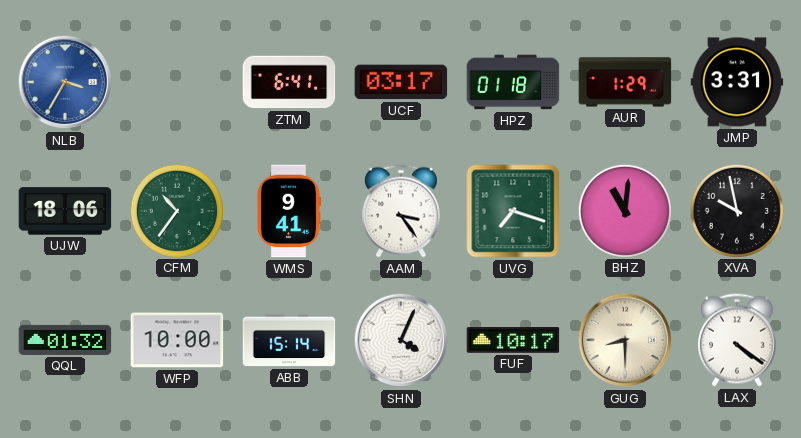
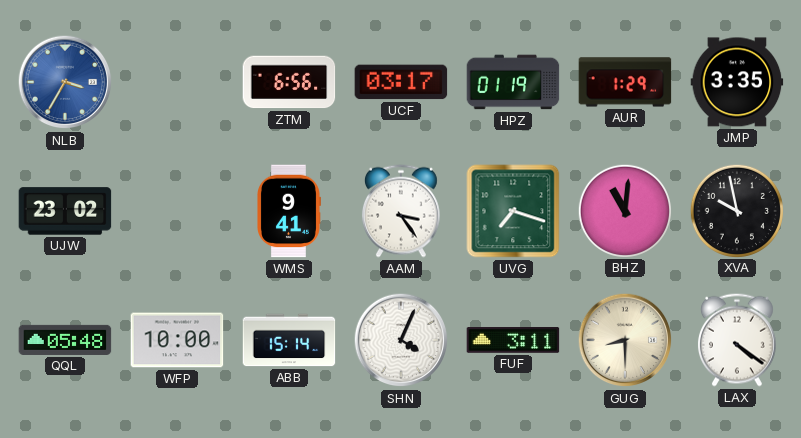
ZTM: 6:41 -> 6:56
HPZ: 01:18 -> 01:19
JMP: 3:31 -> 3:35
UJW: 18:06 -> 23:02
CFM: 10:36 -> none
QQL: 01:32 -> 05:48
FUF: 10:17 -> 3:11
